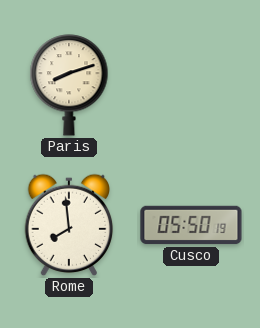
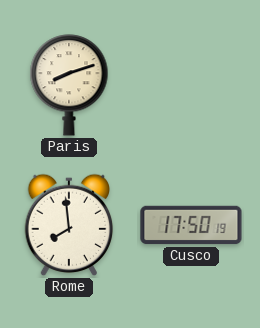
Cusco: 05:50 -> 17:50
